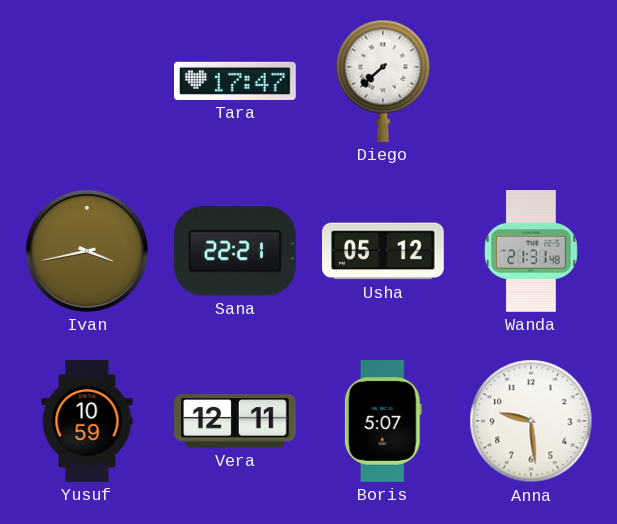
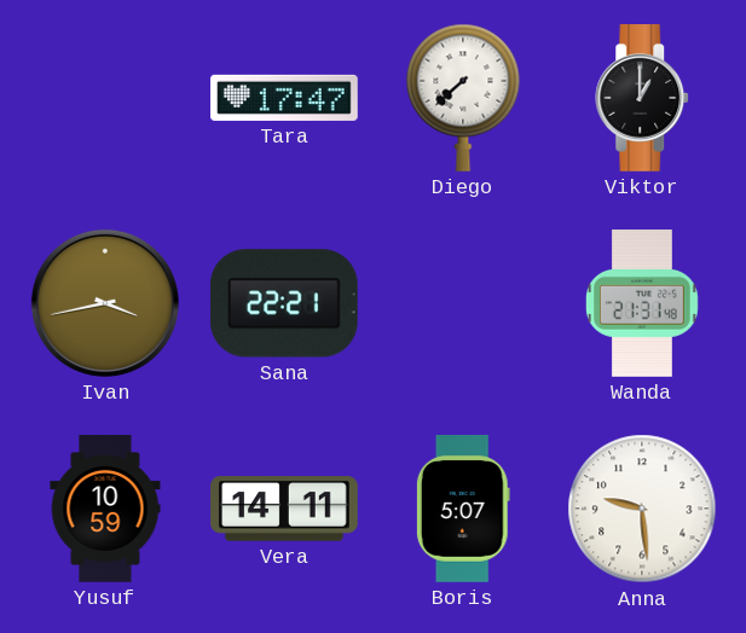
Viktor: none -> 1:00
Usha: 05:12 -> none
Vera: 12:11 -> 14:11
